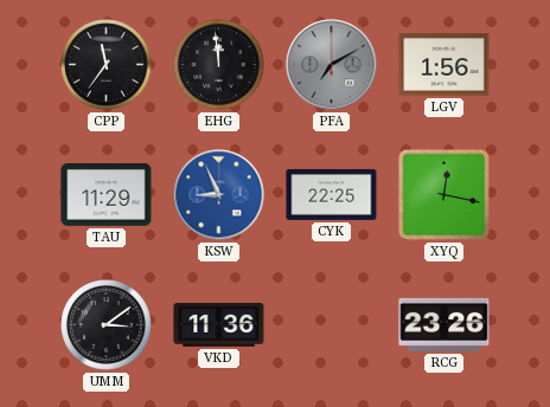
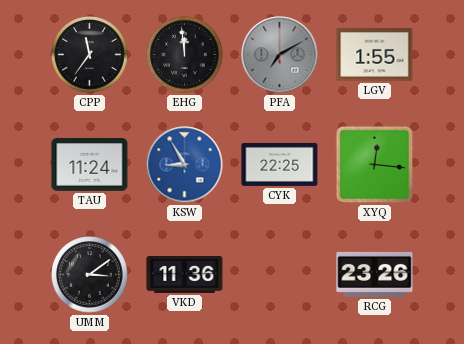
LGV: 1:56 -> 1:55
TAU: 11:29 -> 11:24
KSW: 8:56 -> 8:55
XYQ: 12:17 -> 12:16
